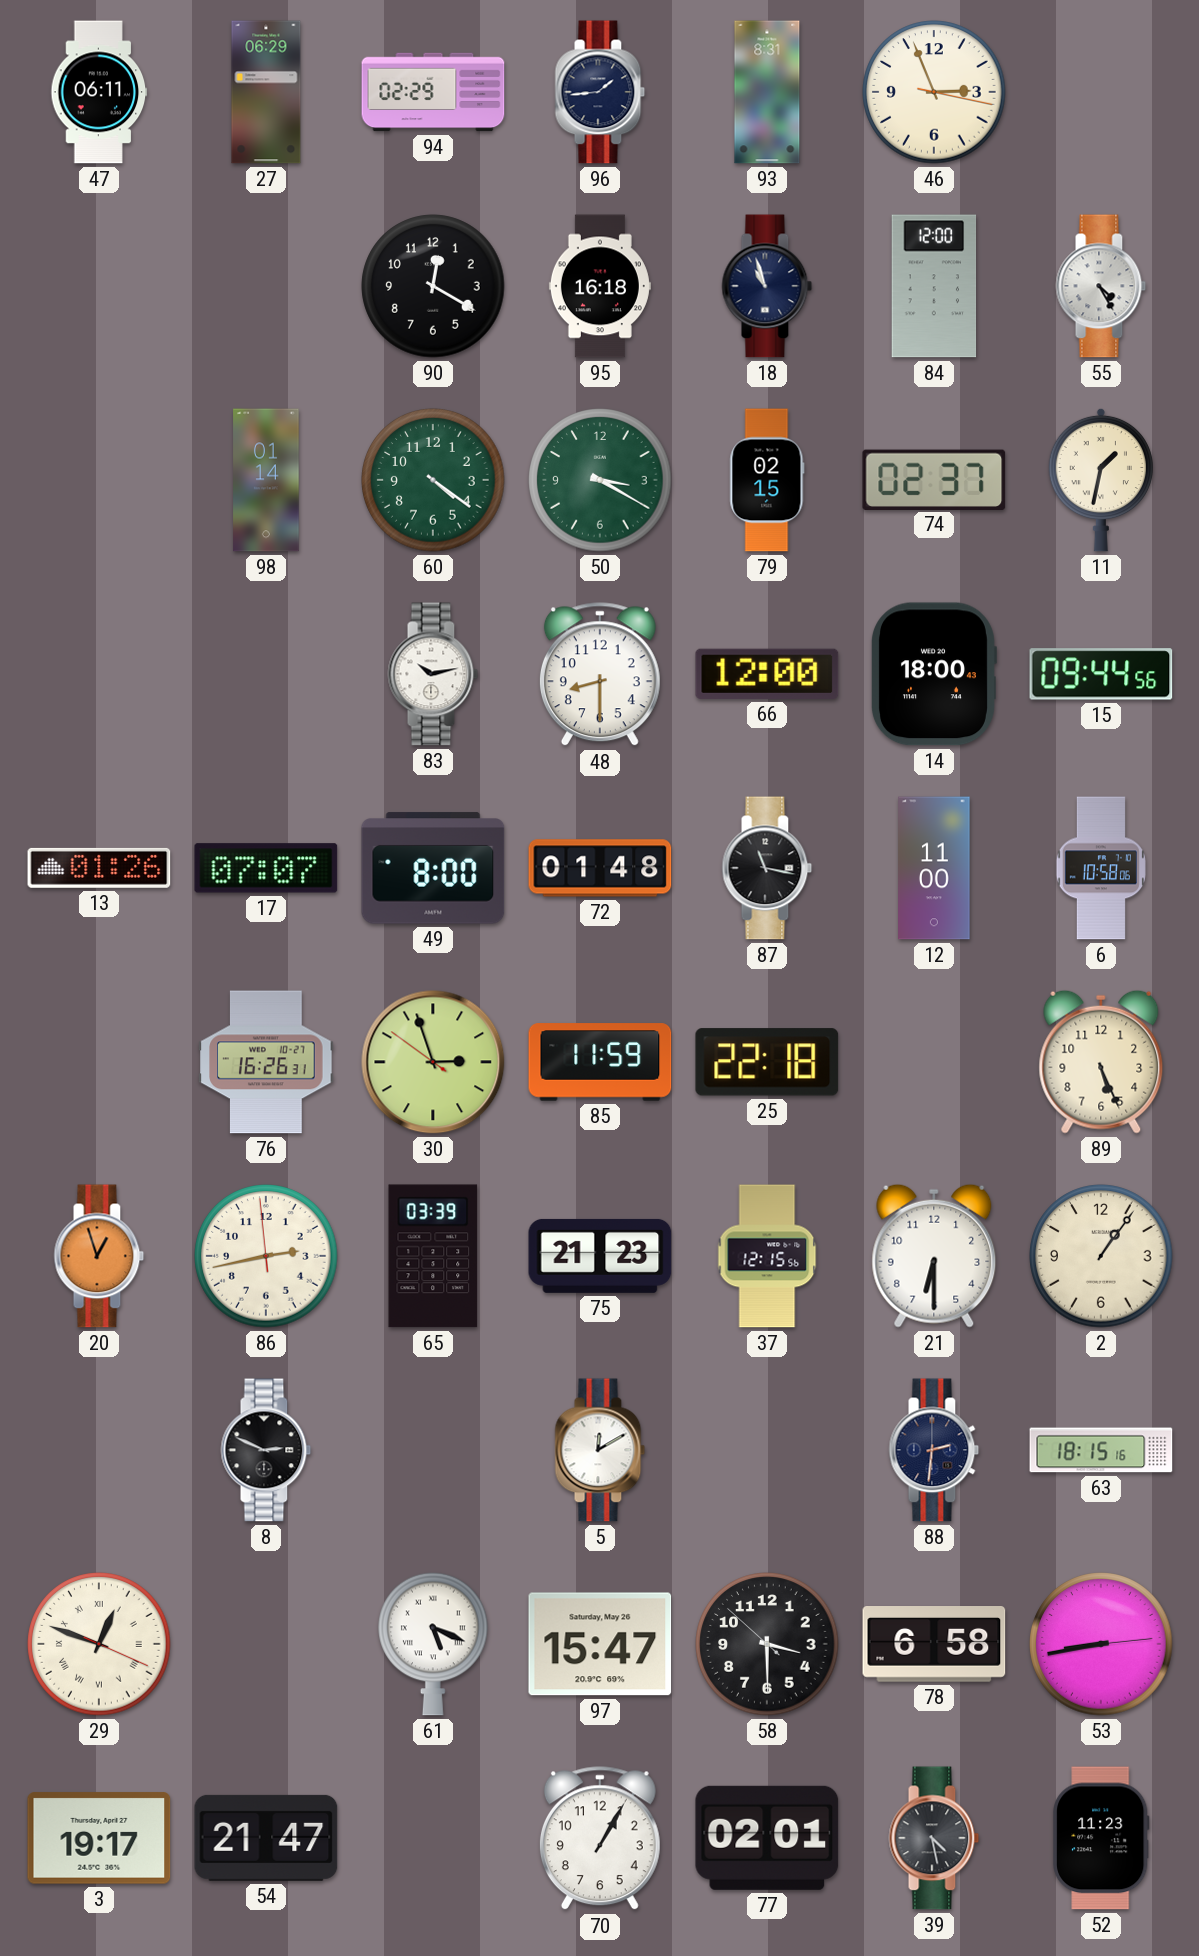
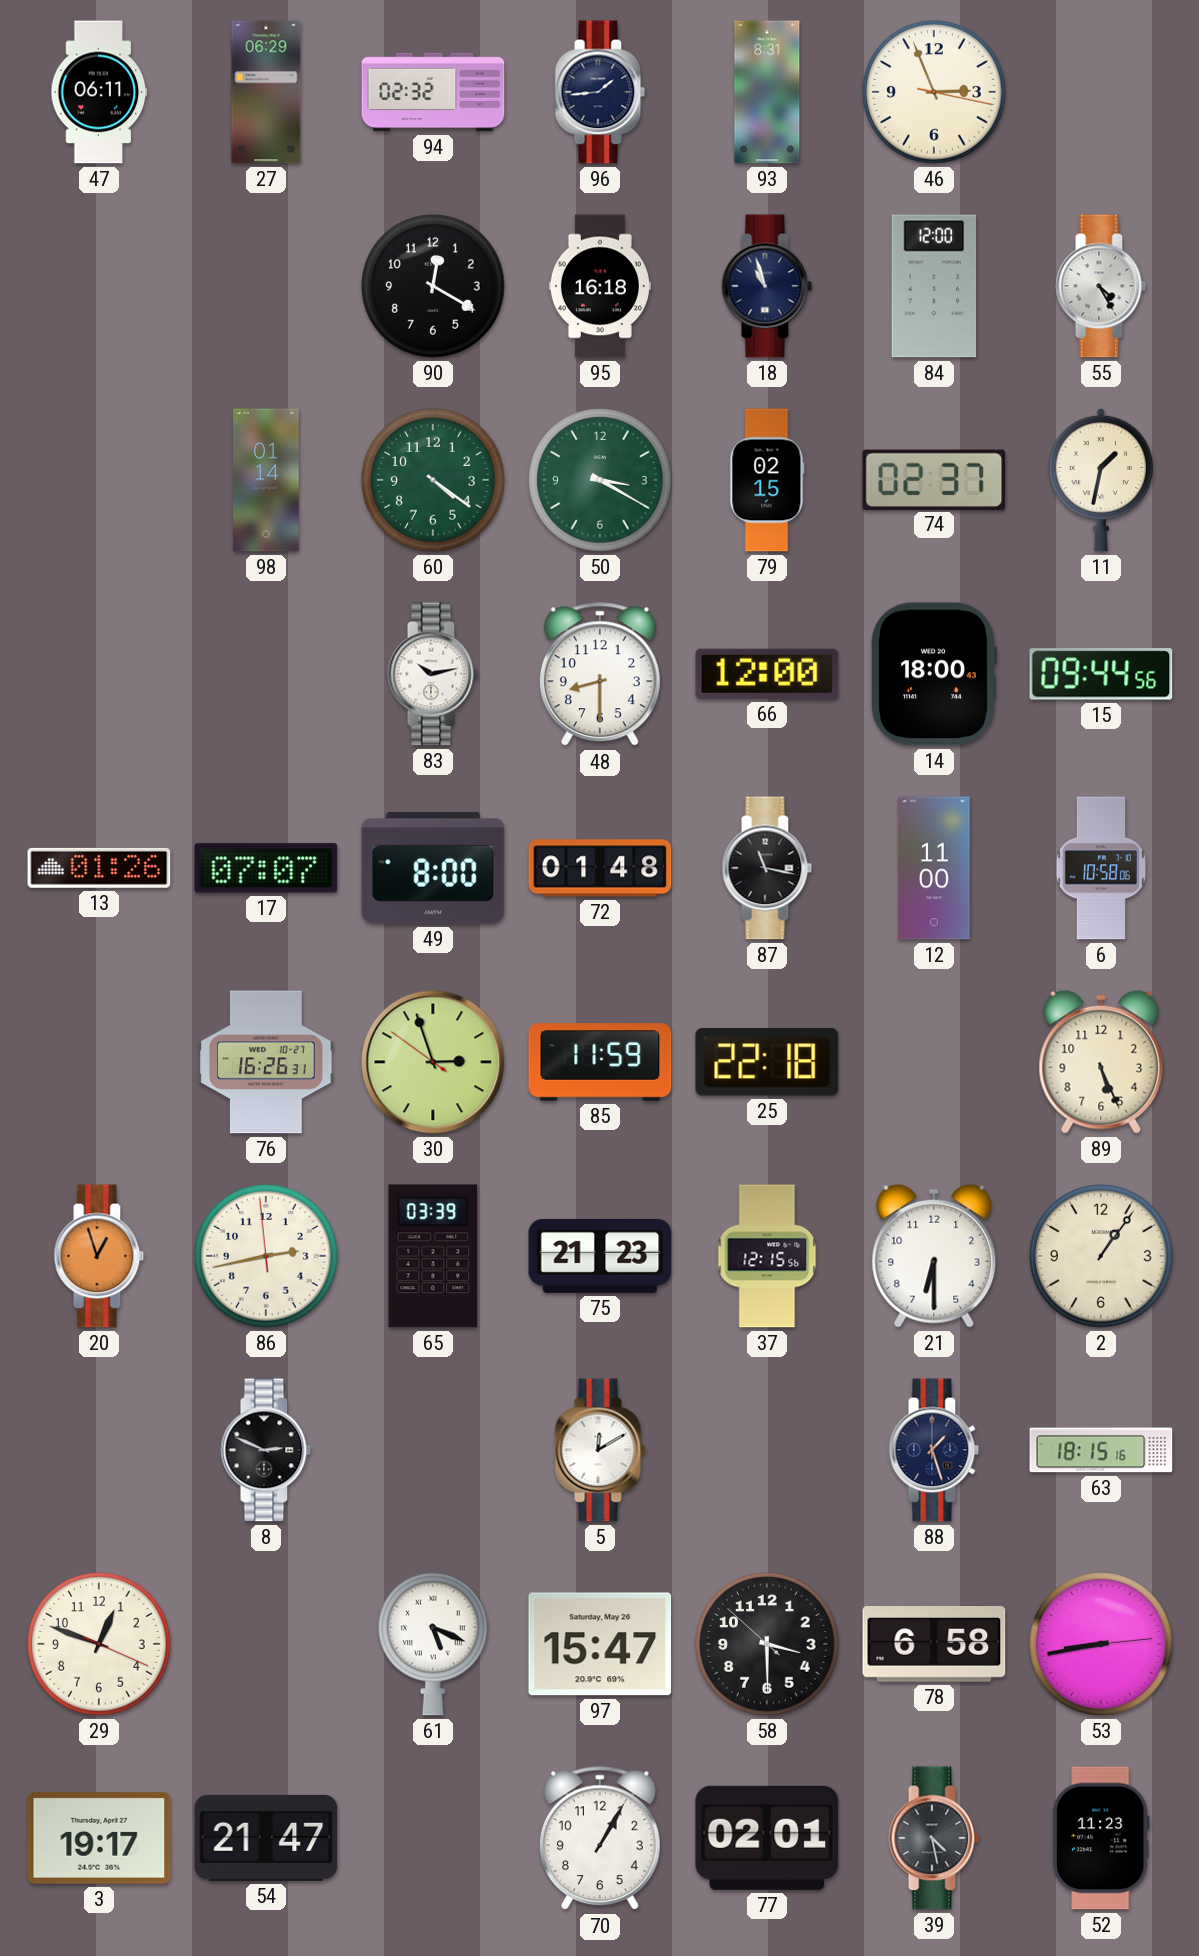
94: 02:29 -> 02:32
88: 2:31 -> 1:27
29 numerals: Roman -> Arabic
